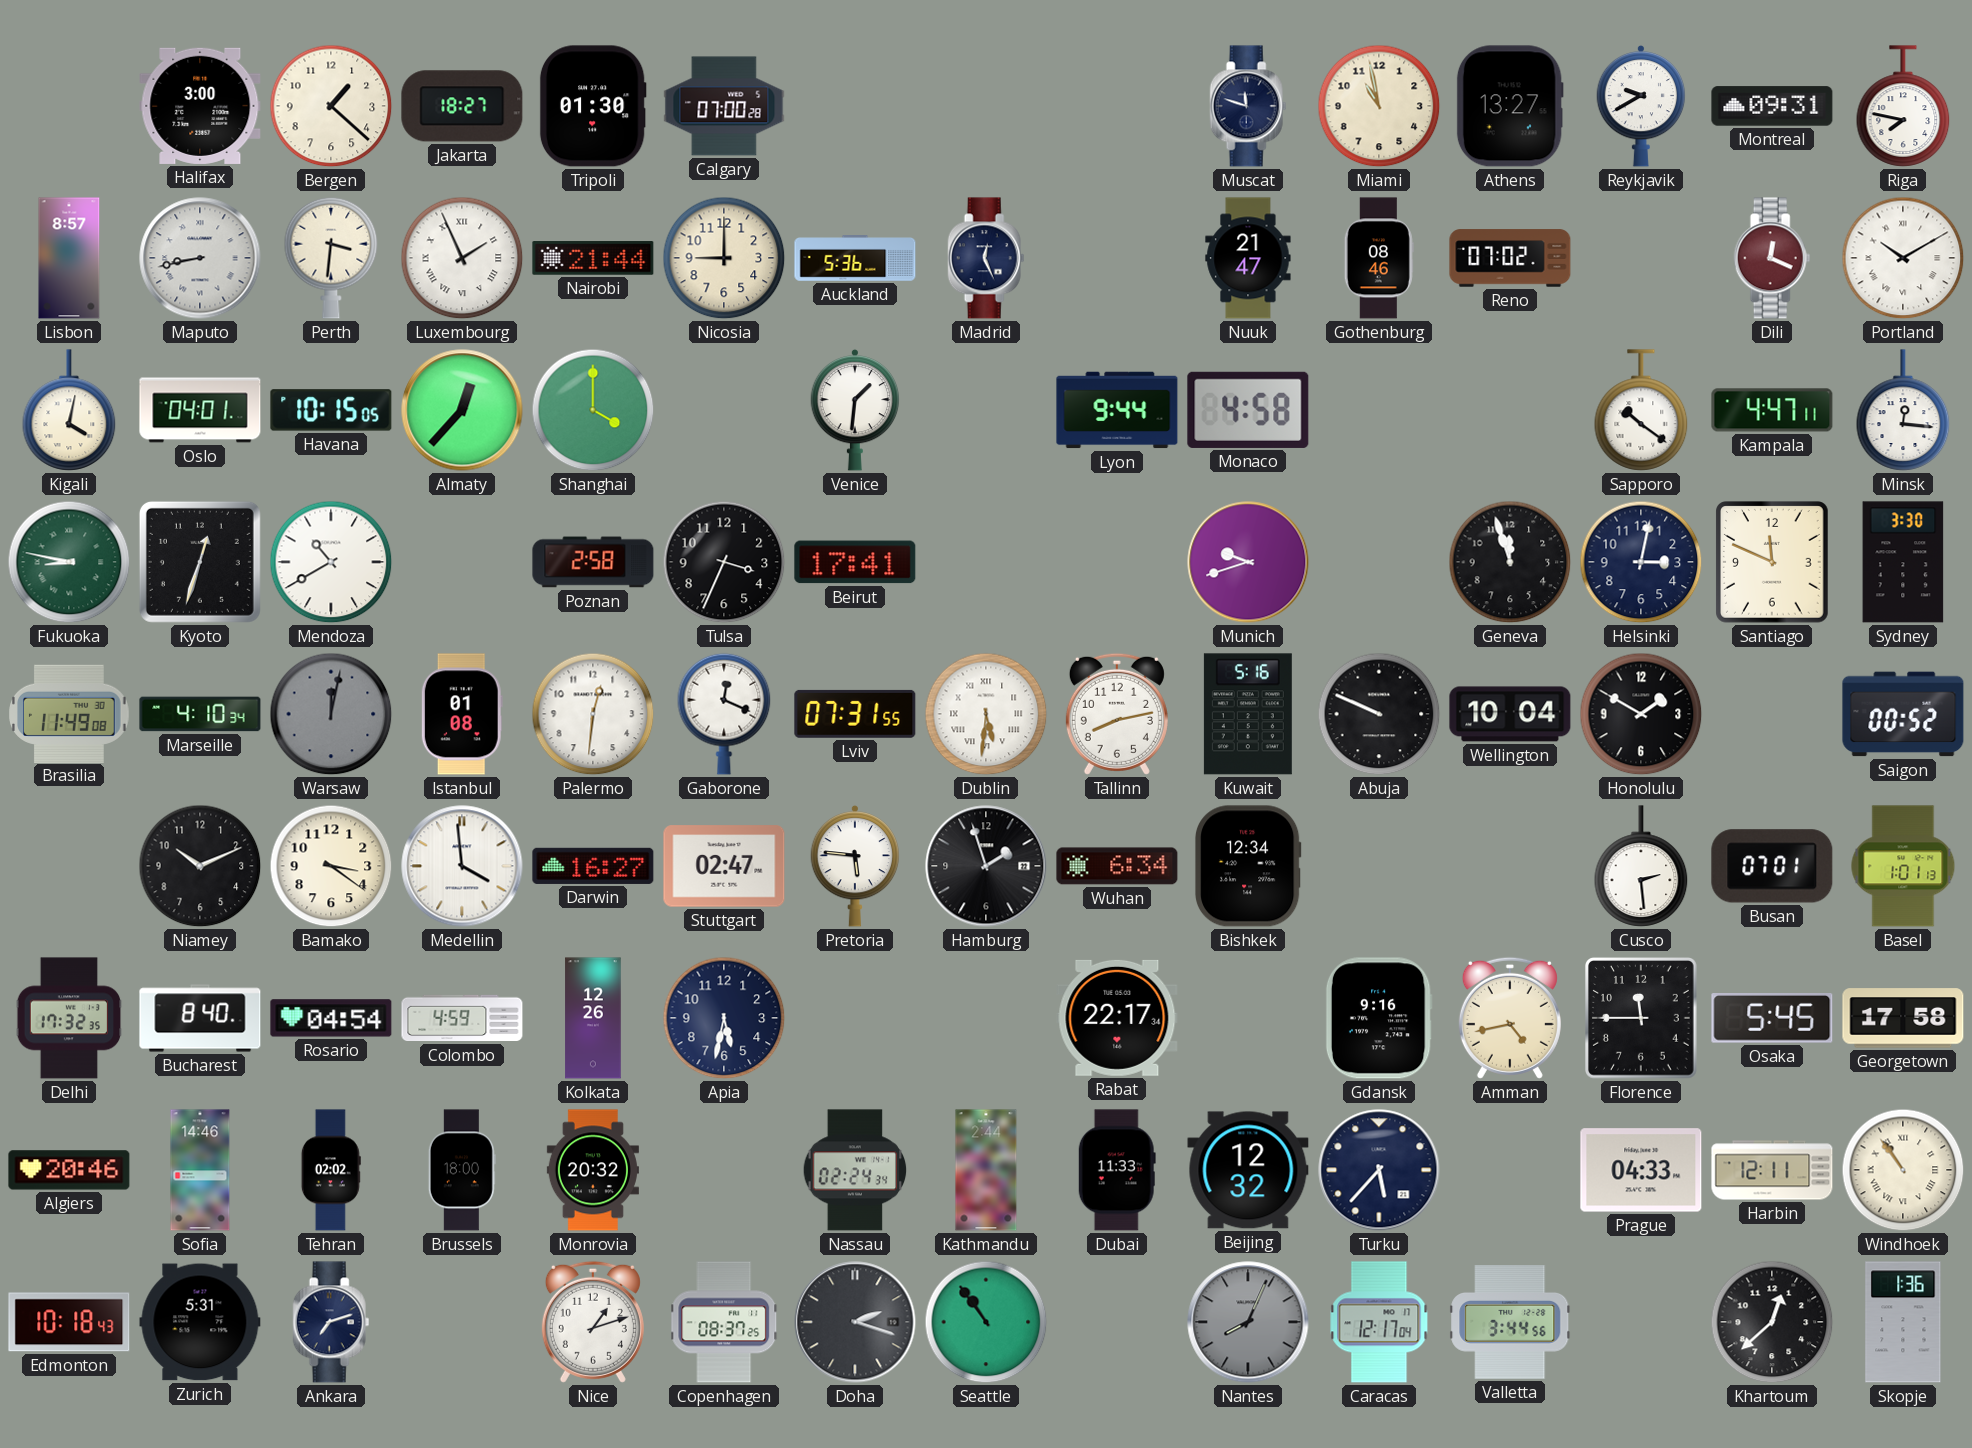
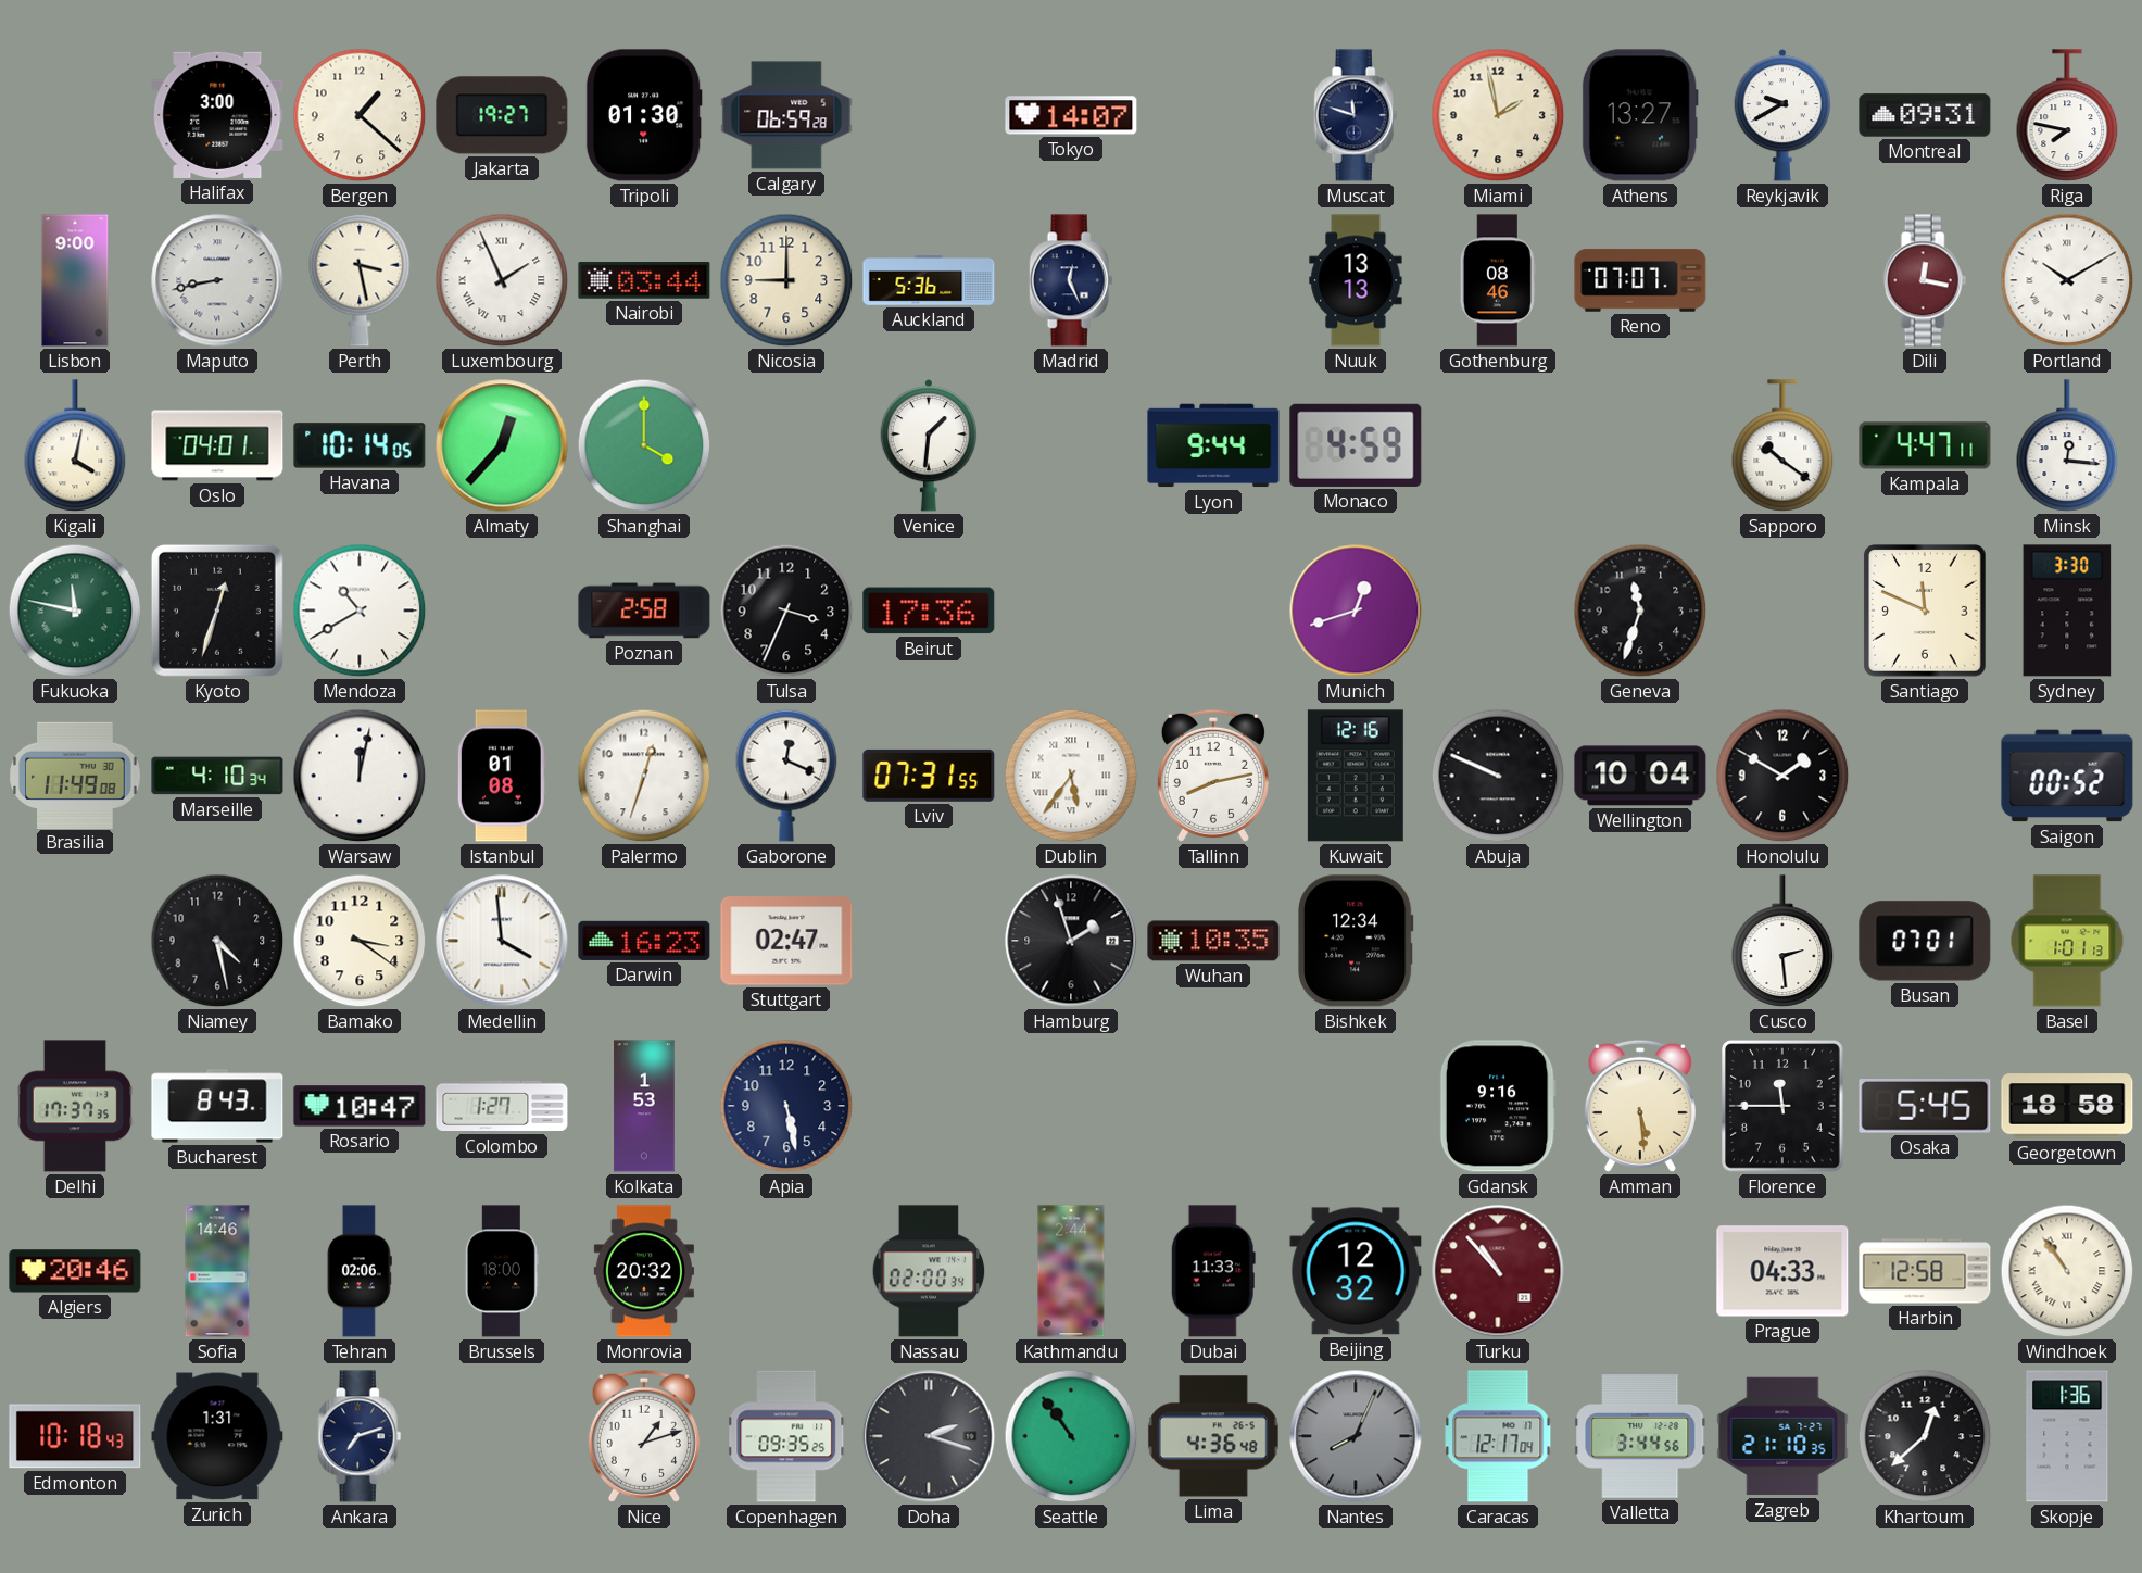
Jakarta: 18:27 -> 19:27
Calgary: 07:00 -> 06:59
Tokyo: none -> 14:07
Miami: 10:58 -> 1:58
Lisbon: 8:57 -> 9:00
Perth: 3:31 -> 3:28
Nairobi: 21:44 -> 03:44
Nuuk: 21:47 -> 13:13
Reno: 07:02 -> 07:07
Dili: 12:19 -> 12:17
Havana: 10:15 -> 10:14
Monaco: 4:58 -> 4:59
Fukuoka: 8:47 -> 11:47
Beirut: 17:41 -> 17:36
Munich: 9:42 -> 12:42
Geneva: 11:57 -> 11:33
Helsinki: 3:02 -> none
Warsaw dial: grey -> white
Palermo: 12:31 -> 12:33
Dublin: 5:31 -> 5:36
Kuwait: 5:16 -> 12:16
Niamey: 10:11 -> 4:28
Darwin: 16:27 -> 16:23
Pretoria: 5:46 -> none
Wuhan: 6:34 -> 10:35
Delhi: 17:32 -> 17:37
Bucharest: 8:40 -> 8:43
Rosario: 04:54 -> 10:47
Colombo: 4:59 -> 1:27
Kolkata: 12:26 -> 1:53
Apia: 5:32 -> 5:28
Rabat: 22:17 -> none
Amman: 4:43 -> 5:29
Georgetown: 17:58 -> 18:58
Tehran: 02:02 -> 02:06
Nassau: 02:24 -> 02:00
Turku: 5:37 -> 10:53
Turku dial: navy -> burgundy
Harbin: 12:11 -> 12:58
Zurich: 5:31 -> 1:31
Copenhagen: 08:37 -> 09:35
Lima: none -> 4:36
Zagreb: none -> 21:10
